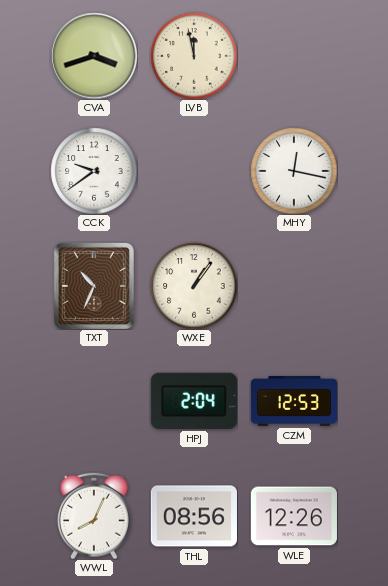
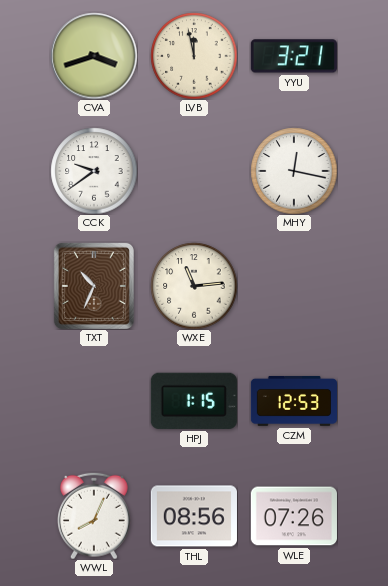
YYU: none -> 3:21
WXE: 1:06 -> 11:14
HPJ: 2:04 -> 1:15
WLE: 12:26 -> 07:26
